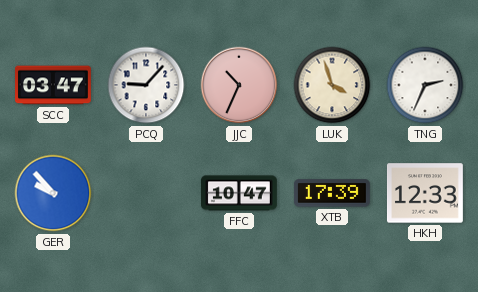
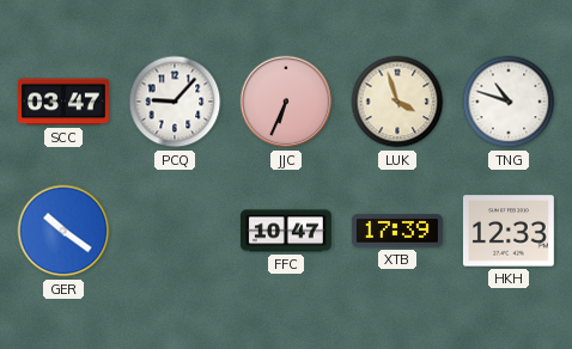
JJC: 10:34 -> 6:34
TNG: 2:34 -> 10:48
GER: 9:53 -> 10:21
